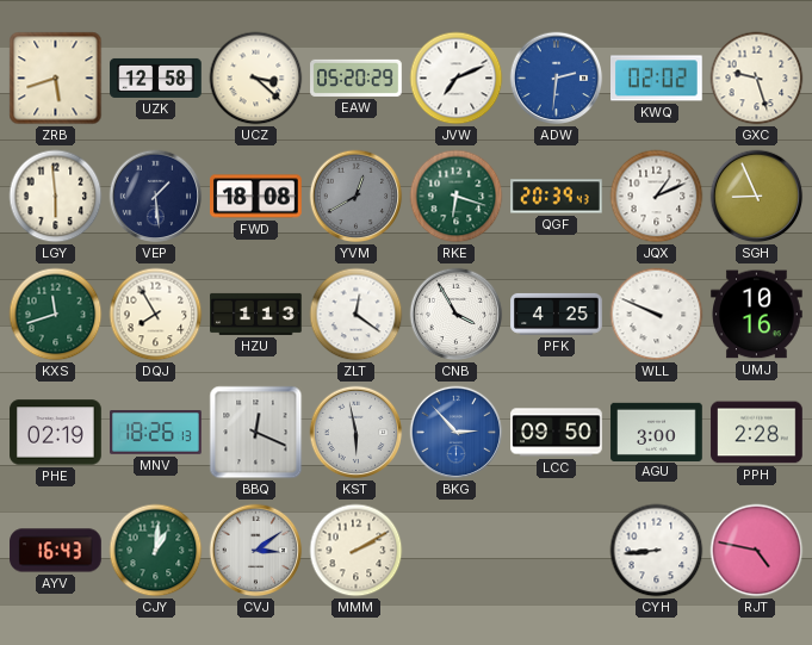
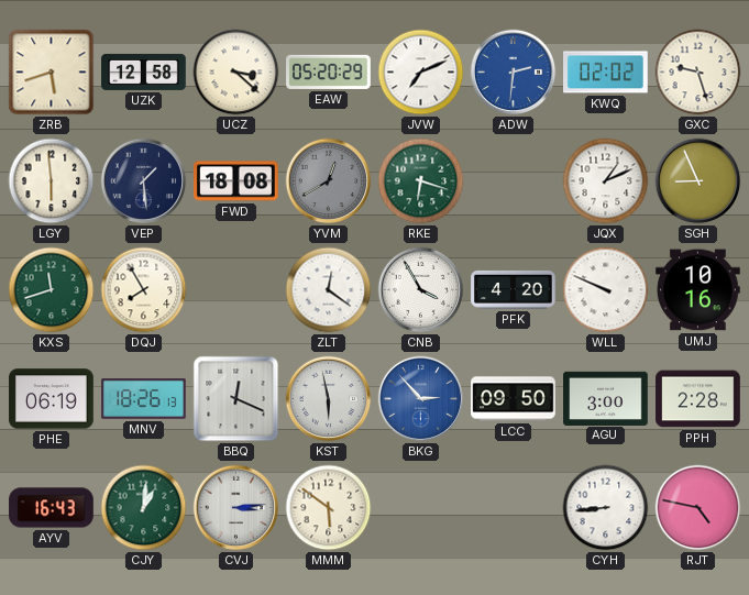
QGF: 20:39 -> none
HZU: 1:13 -> none
PFK: 4:25 -> 4:20
PHE: 02:19 -> 06:19
CVJ: 3:09 -> 3:14
MMM: 2:10 -> 5:51
